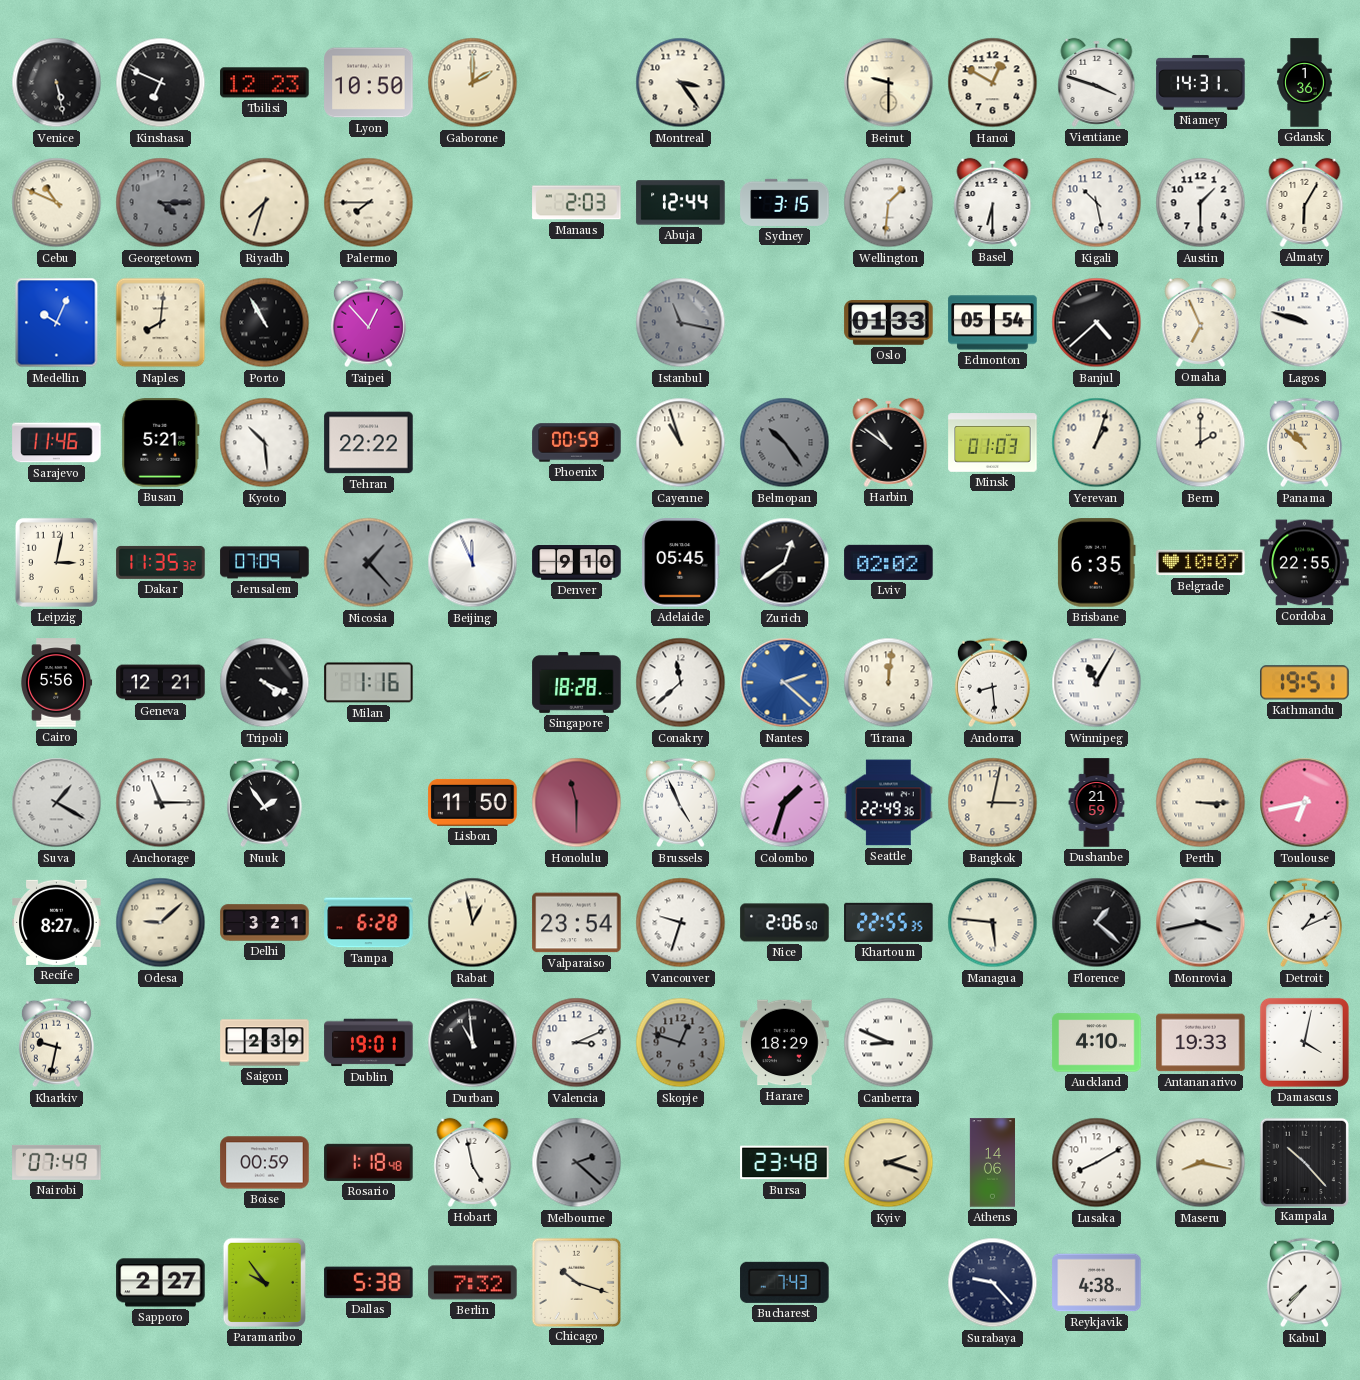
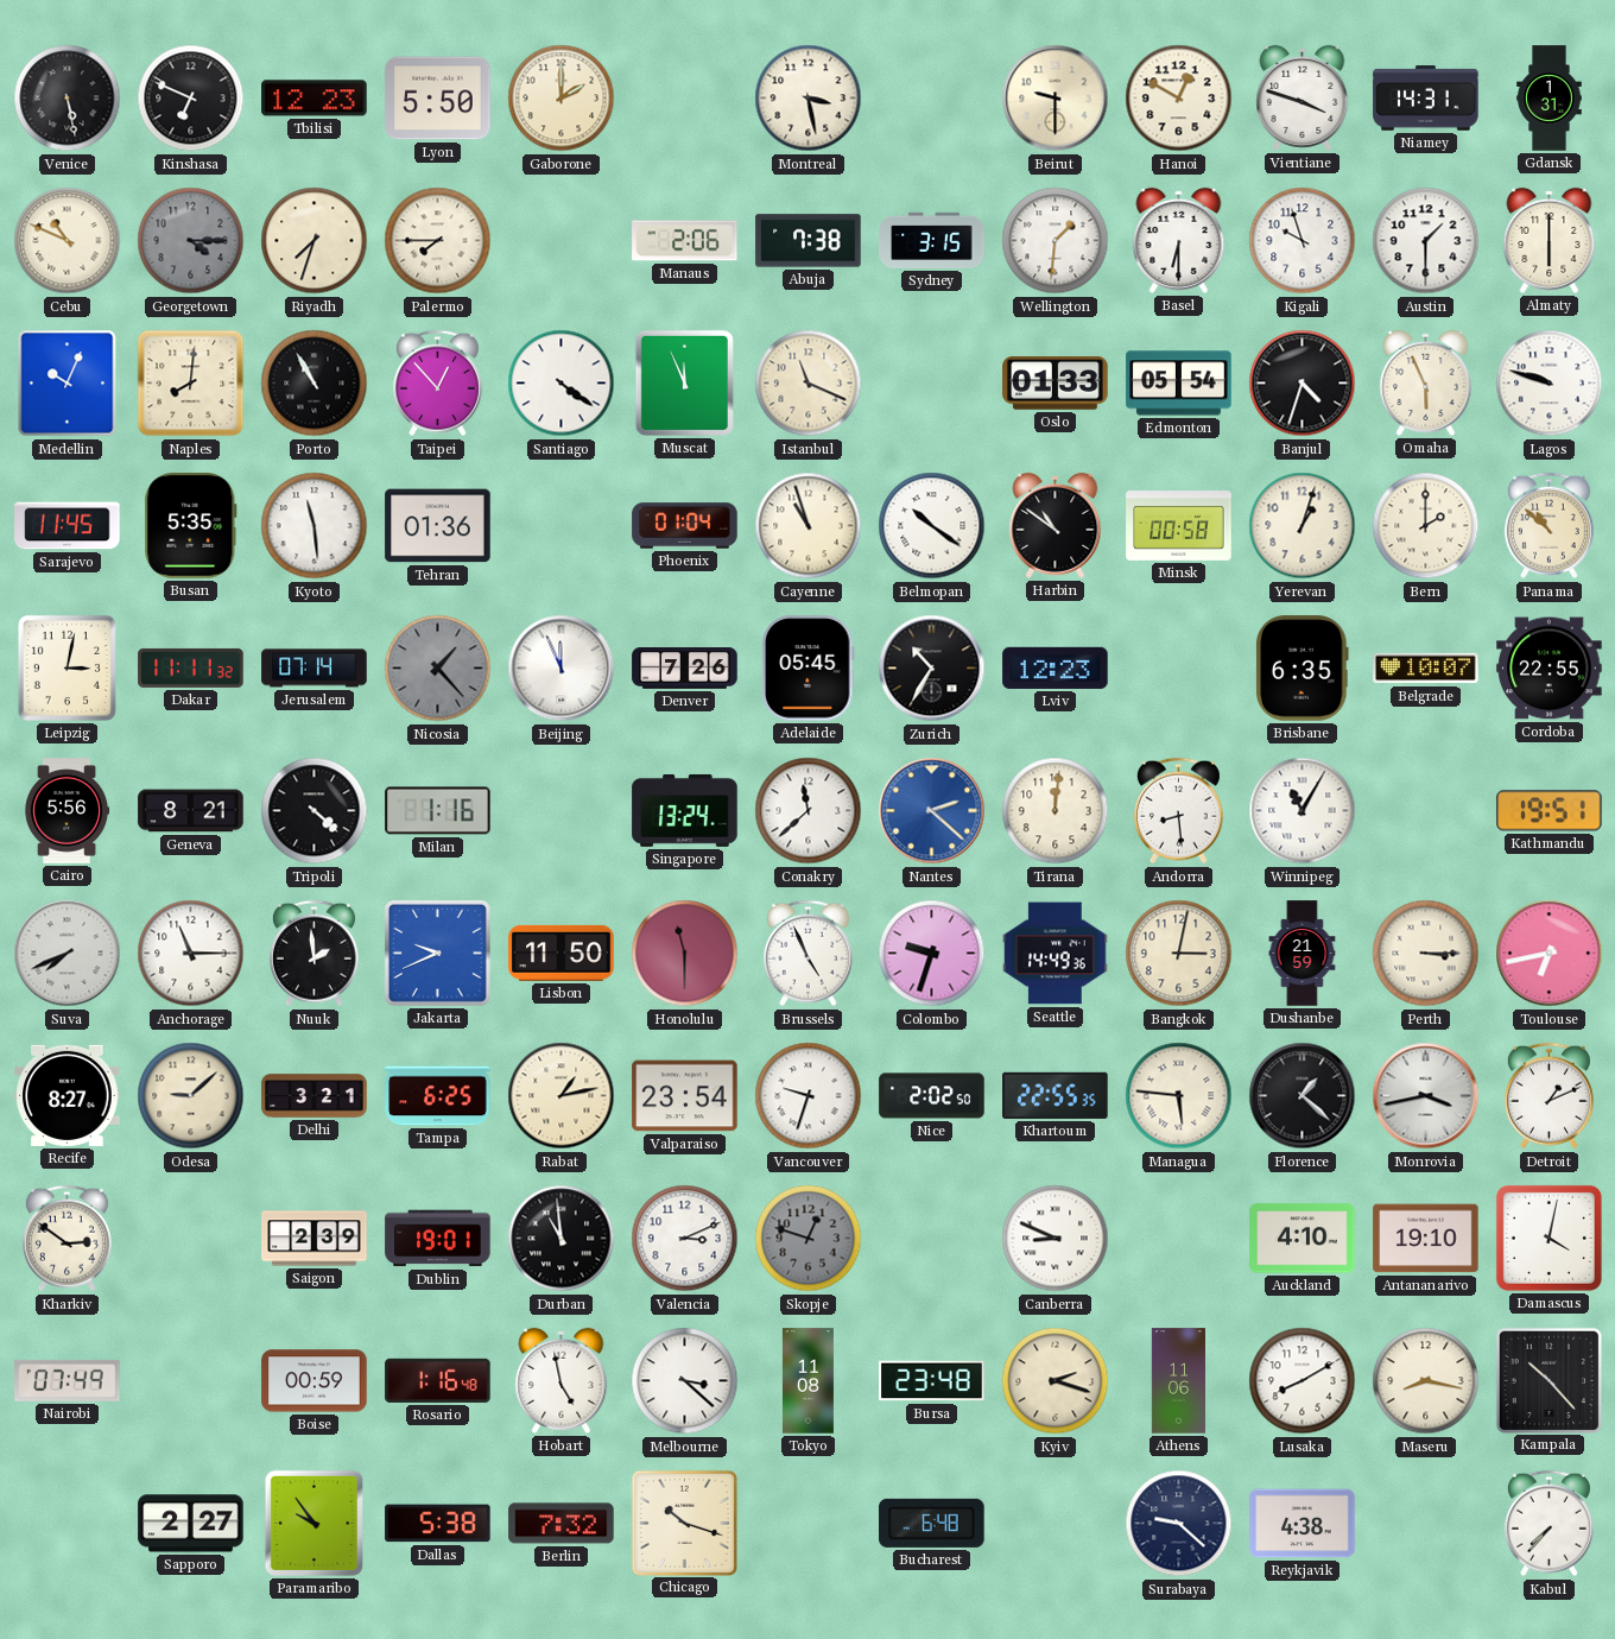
Lyon: 10:50 -> 5:50
Montreal: 3:24 -> 3:28
Gdansk: 1:36 -> 1:31
Manaus: 2:03 -> 2:06
Abuja: 12:44 -> 7:38
Kigali: 10:28 -> 9:57
Almaty: 6:05 -> 6:00
Santiago: none -> 4:21
Muscat: none -> 11:56
Istanbul: 11:17 -> 11:19
Istanbul dial: grey -> cream
Banjul: 4:38 -> 4:33
Omaha: 6:56 -> 5:56
Sarajevo: 11:46 -> 11:45
Busan: 5:21 -> 5:35
Kyoto: 10:29 -> 11:29
Tehran: 22:22 -> 01:36
Phoenix: 00:59 -> 01:04
Belmopan: 10:24 -> 10:21
Belmopan dial: grey -> white
Minsk: 01:03 -> 00:58
Dakar: 11:35 -> 11:11
Jerusalem: 07:09 -> 07:14
Denver: 9:10 -> 7:26
Zurich: 12:39 -> 10:35
Lviv: 02:02 -> 12:23
Geneva: 12:21 -> 8:21
Tripoli: 4:19 -> 4:22
Singapore: 18:28 -> 13:24
Suva: 1:20 -> 7:41
Nuuk: 1:54 -> 1:59
Jakarta: none -> 9:41
Colombo: 1:33 -> 9:33
Seattle: 22:49 -> 14:49
Tampa: 6:28 -> 6:25
Rabat: 12:58 -> 1:13
Nice: 2:06 -> 2:02
Kharkiv: 9:32 -> 2:51
Harare: 18:29 -> none
Antananarivo: 19:33 -> 19:10
Rosario: 1:18 -> 1:16
Melbourne: 2:22 -> 3:22
Melbourne dial: grey -> white
Tokyo: none -> 11:08
Athens: 14:06 -> 11:06
Bucharest: 7:43 -> 6:48
Surabaya: 9:23 -> 9:22
